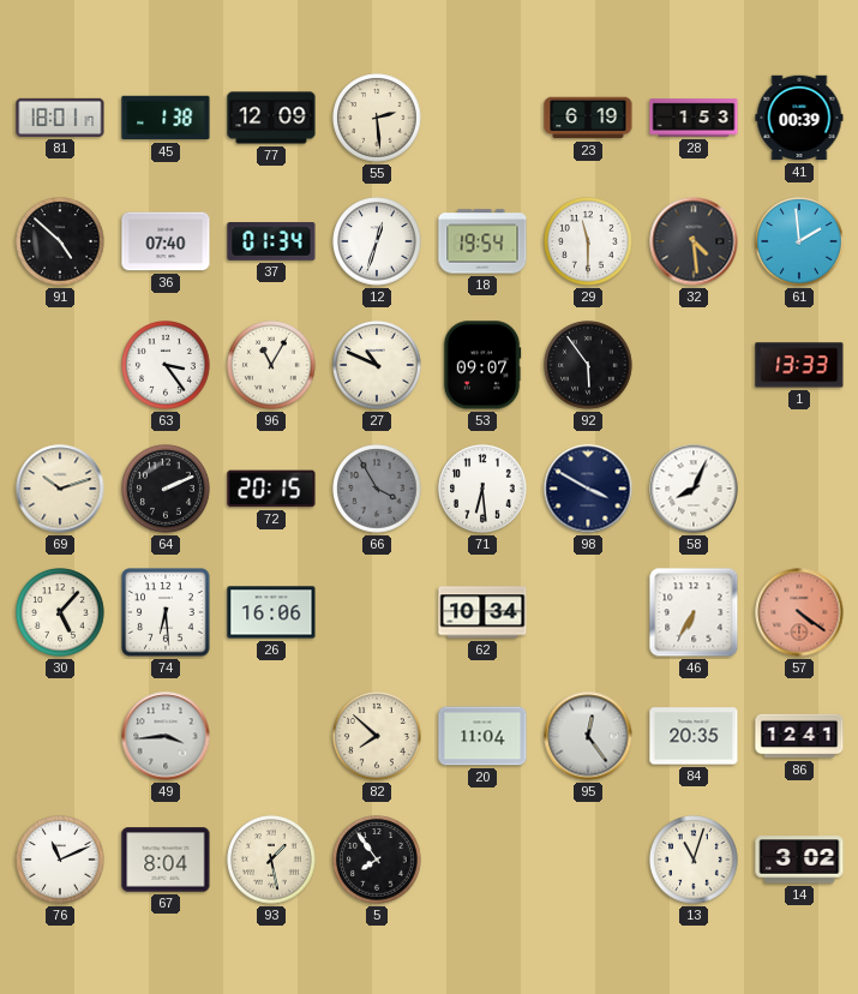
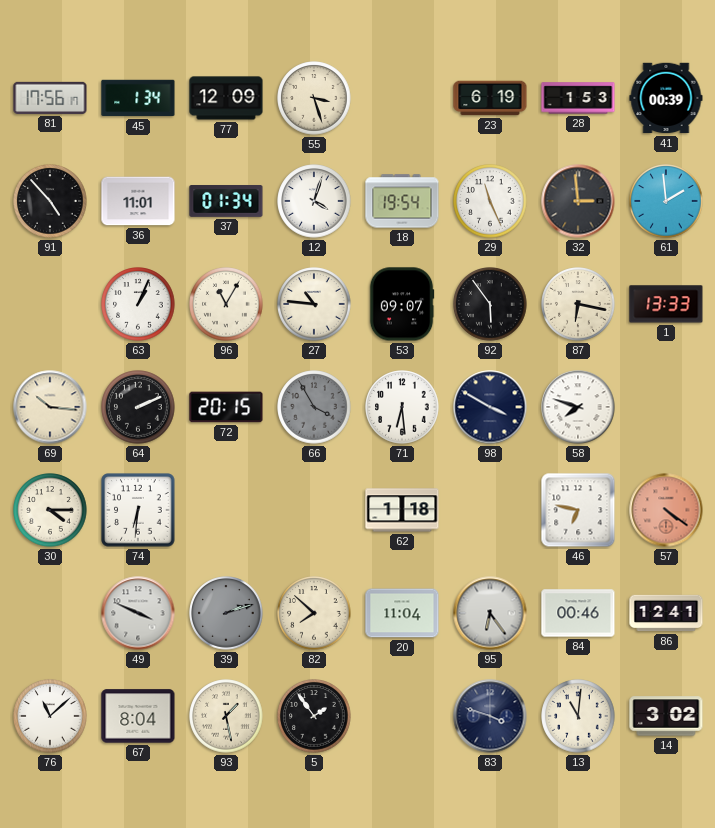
81: 18:01 -> 17:56
45: 1:38 -> 1:34
55: 2:29 -> 3:27
91: 4:52 -> 4:53
36: 07:40 -> 11:01
12: 12:33 -> 4:03
29: 11:30 -> 11:26
32: 4:29 -> 2:59
63: 3:24 -> 1:04
27: 10:49 -> 10:46
87: none -> 6:17
69: 10:12 -> 10:16
58: 8:04 -> 7:48
30: 5:07 -> 4:15
74: 6:29 -> 6:31
26: 16:06 -> none
62: 10:34 -> 1:18
46: 6:35 -> 6:47
49: 3:44 -> 3:49
39: none -> 2:12
95: 12:24 -> 6:24
84: 20:35 -> 00:46
76: 11:11 -> 11:08
5: 7:54 -> 1:54
83: none -> 3:48
13: 11:03 -> 11:01
